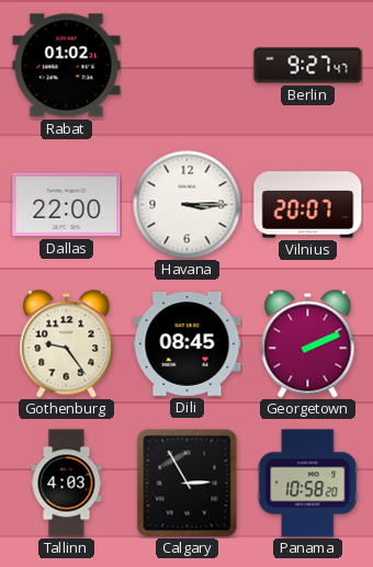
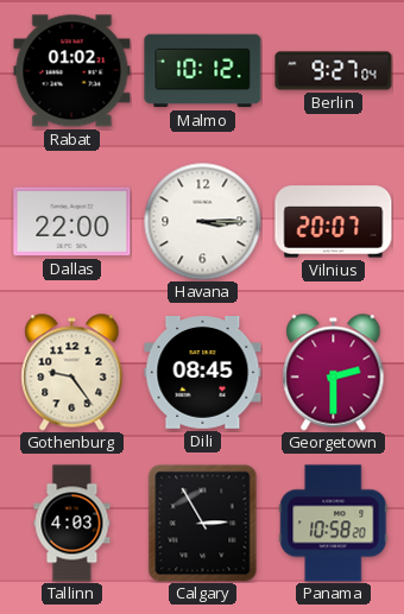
Malmo: none -> 10:12
Berlin: 9:27:47 -> 9:27:04
Georgetown: 2:11 -> 2:30
